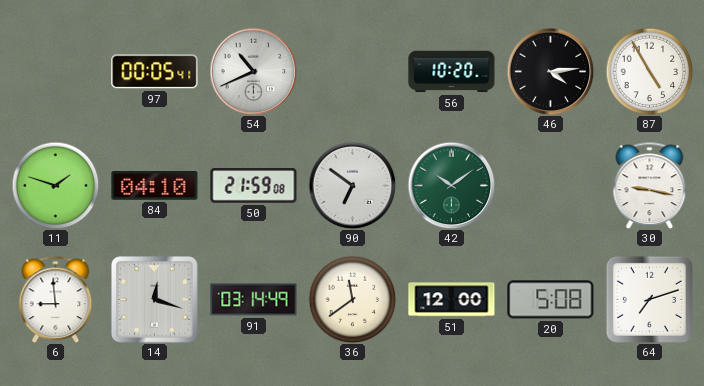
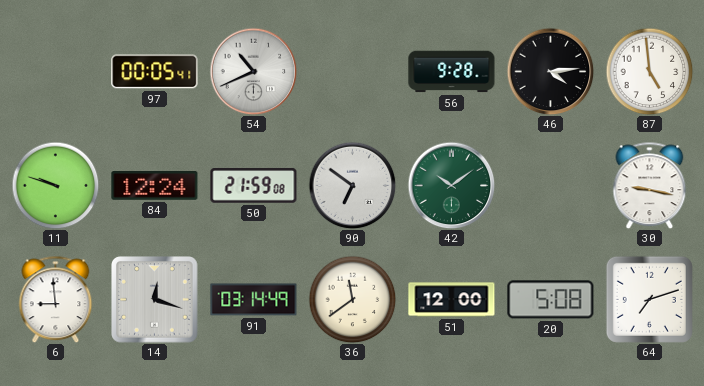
56: 10:20 -> 9:28
87: 4:55 -> 4:59
11: 1:48 -> 9:48
84: 04:10 -> 12:24
